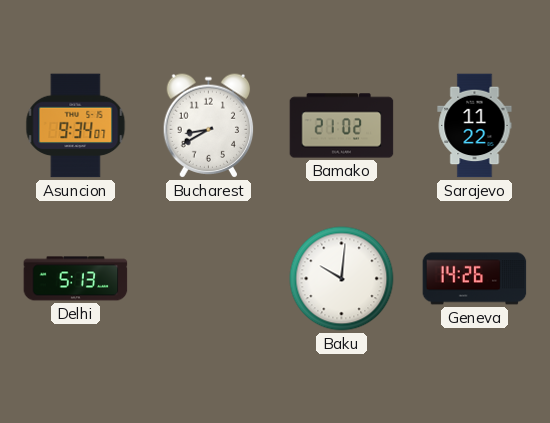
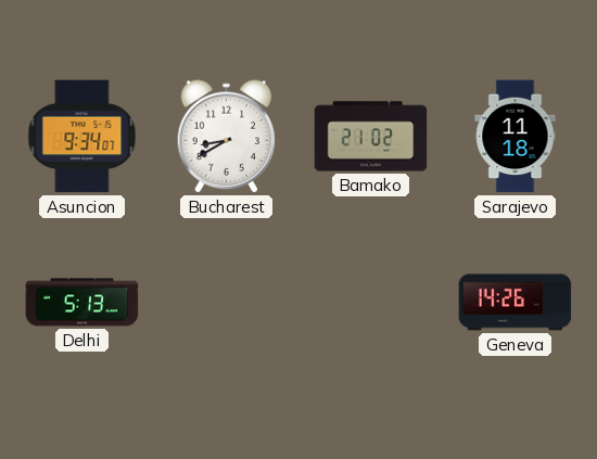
Sarajevo: 11:22 -> 11:18
Baku: 10:01 -> none
